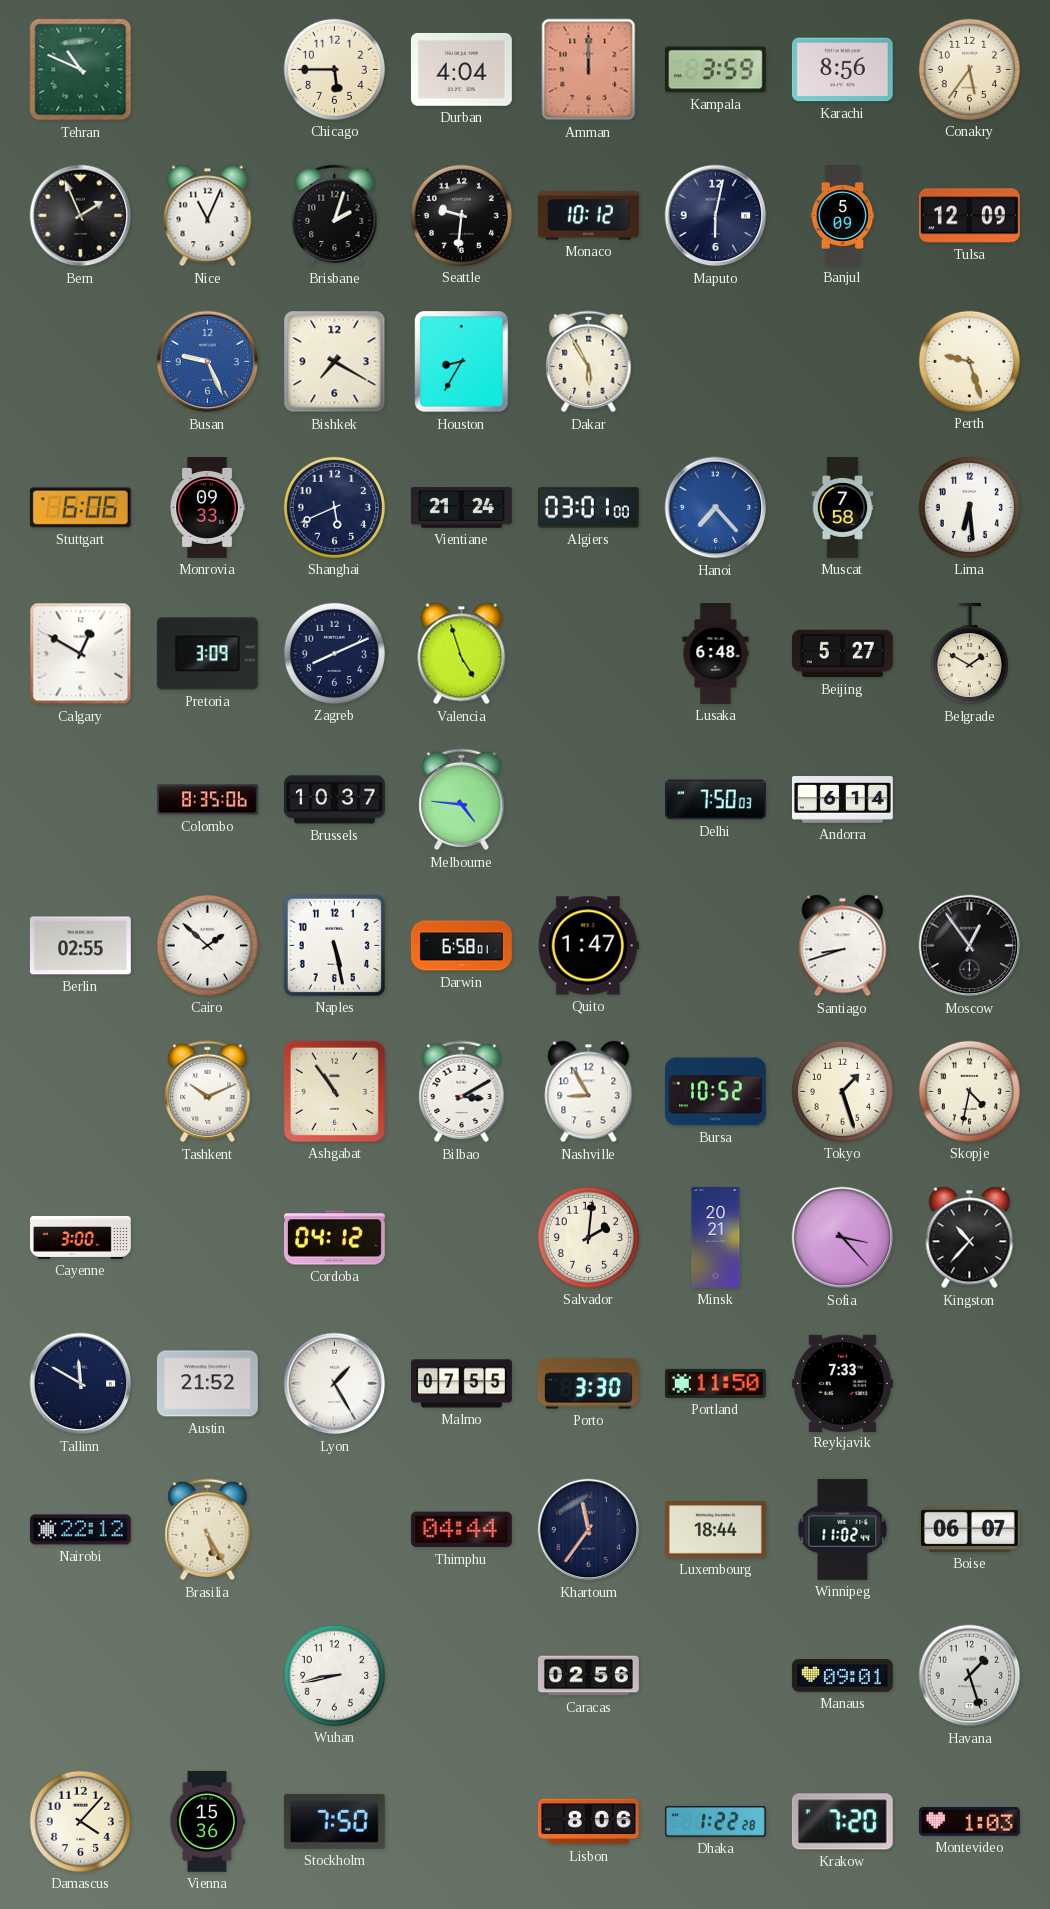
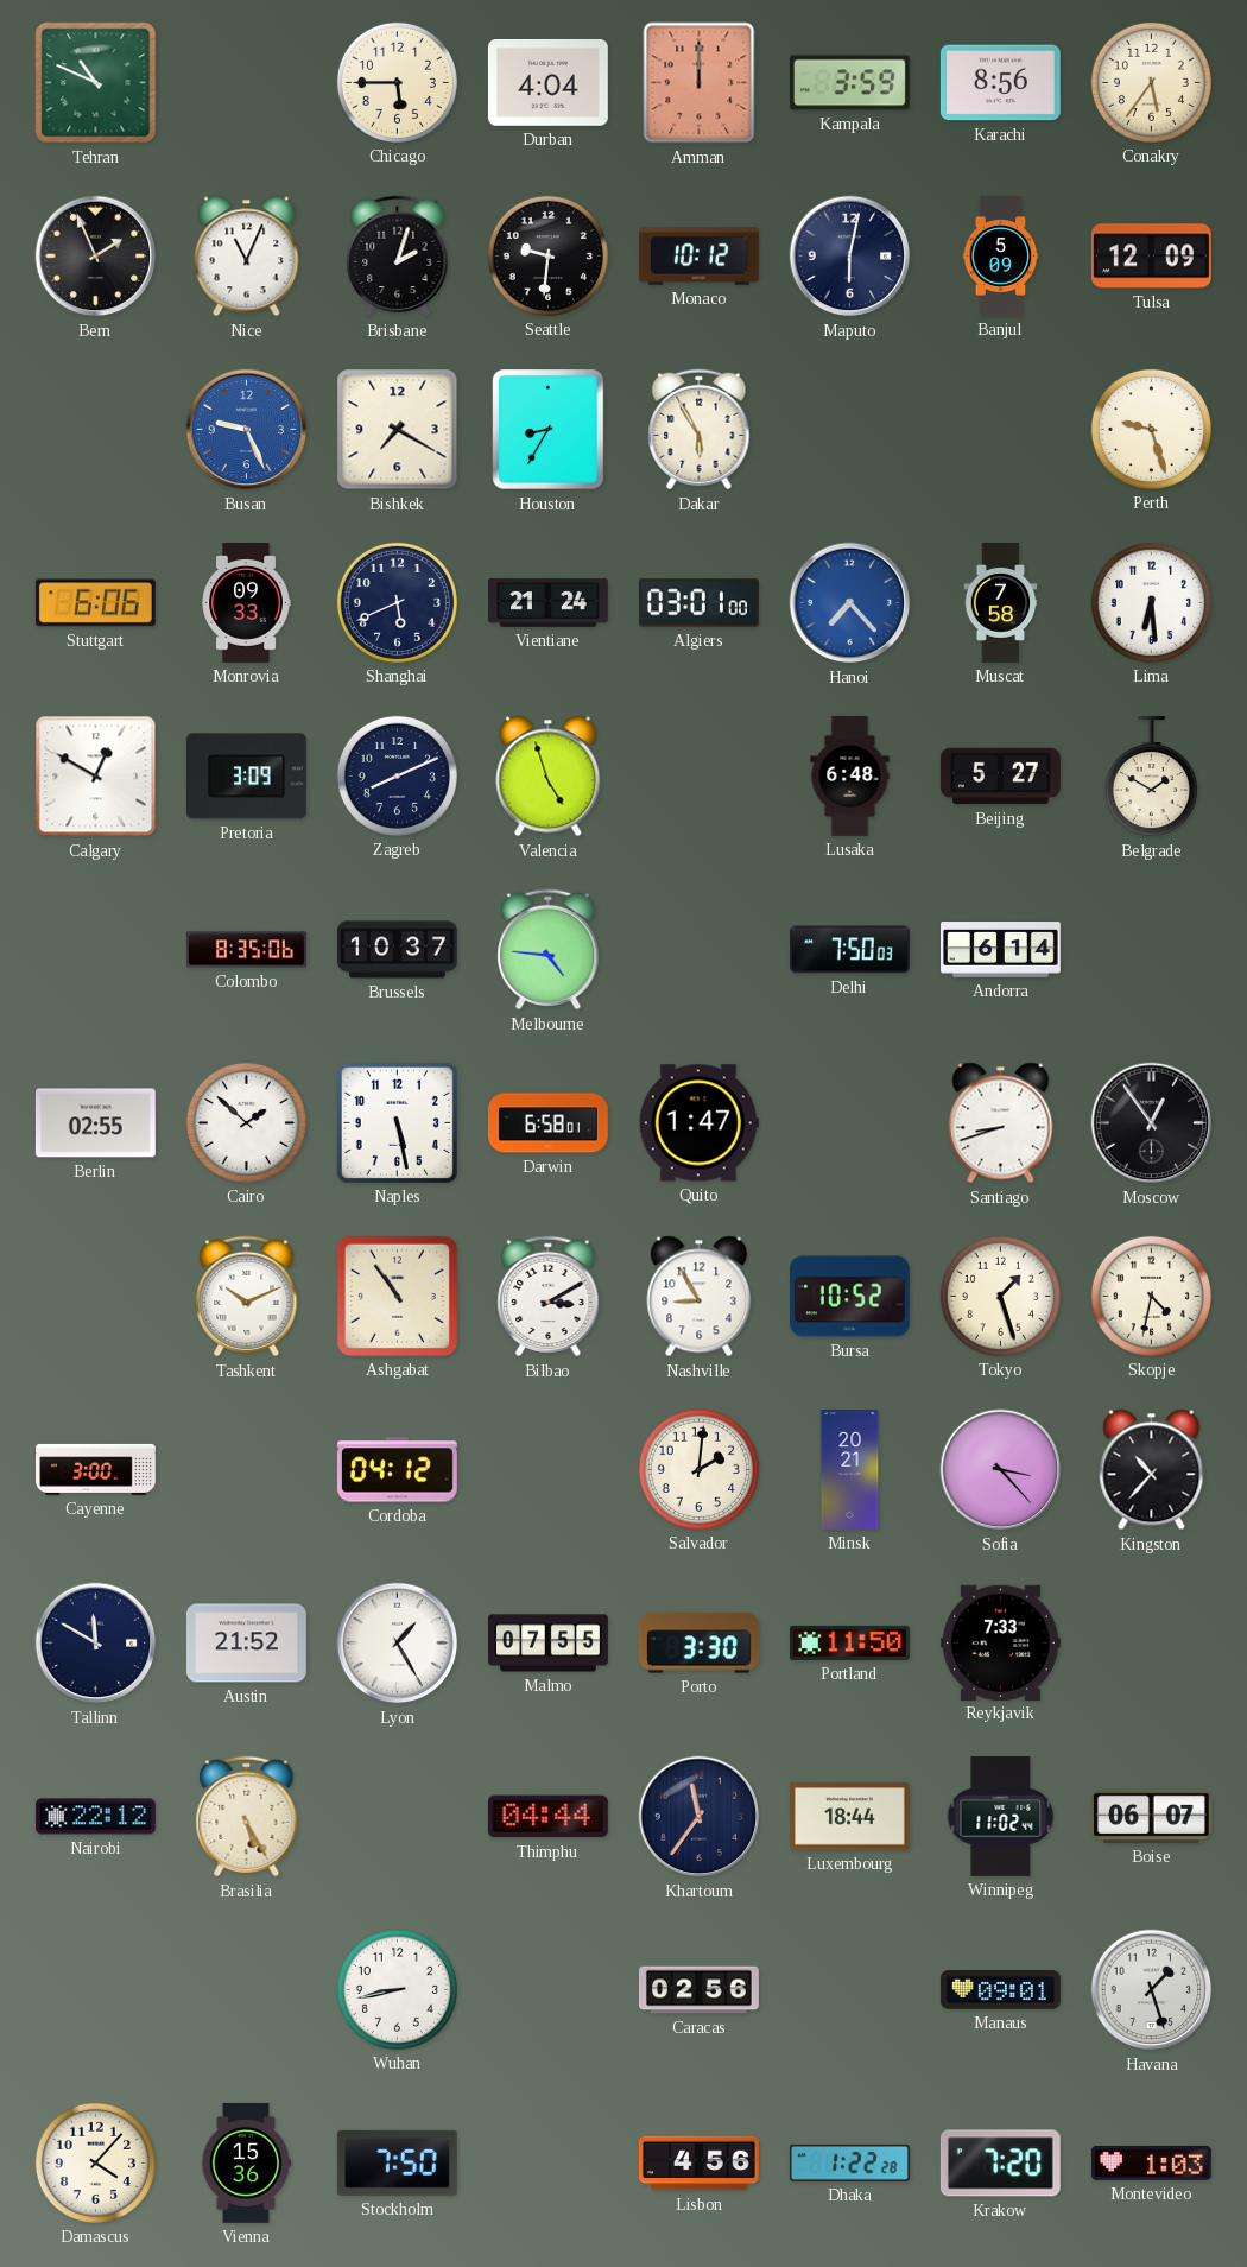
Lisbon: 8:06 -> 4:56
